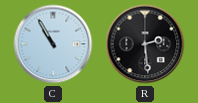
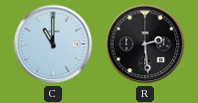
C: 10:55 -> 11:00
